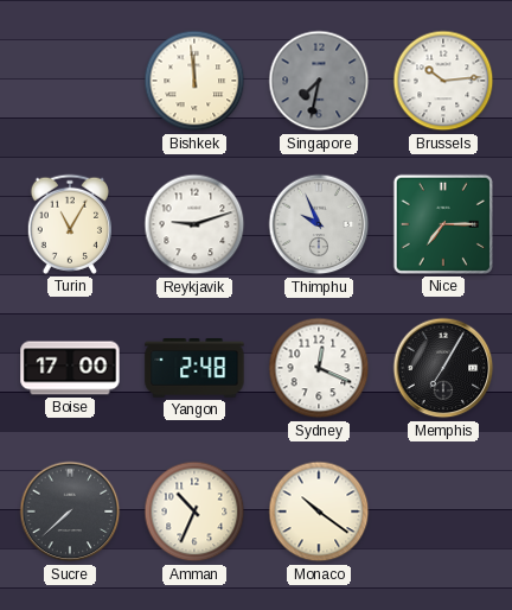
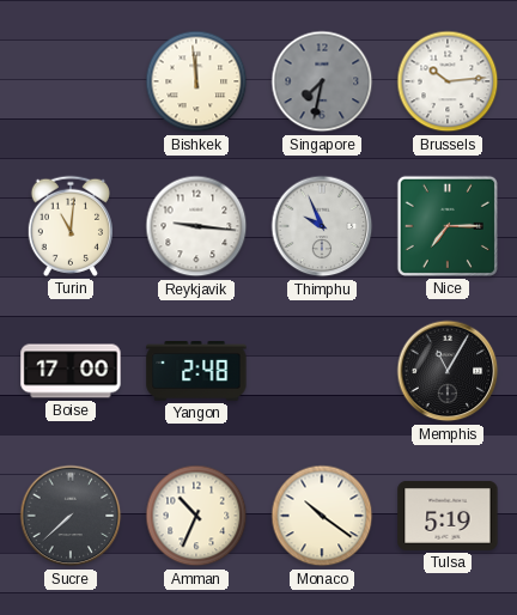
Turin: 11:05 -> 11:01
Reykjavik: 9:12 -> 9:16
Sydney: 12:19 -> none
Memphis: 7:05 -> 11:05
Tulsa: none -> 5:19
